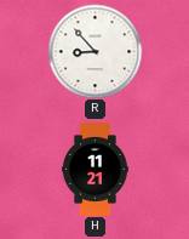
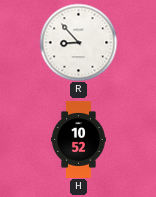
H: 11:21 -> 10:52
